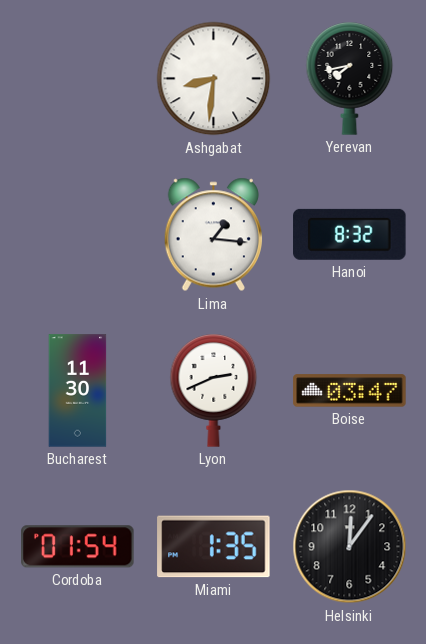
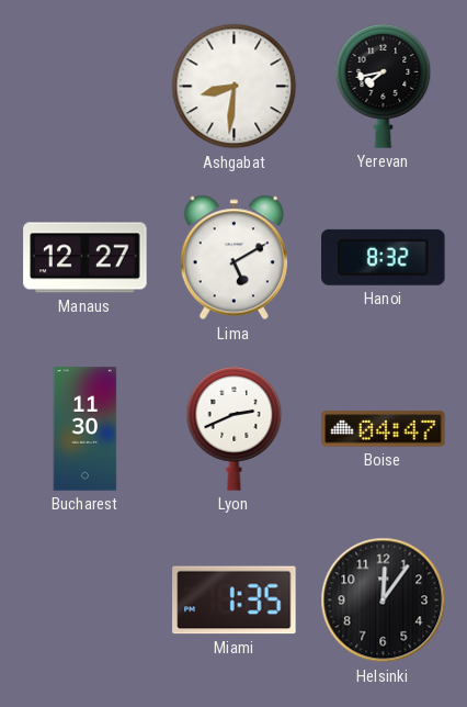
Manaus: none -> 12:27
Lima: 1:16 -> 5:10
Boise: 03:47 -> 04:47
Cordoba: 01:54 -> none
